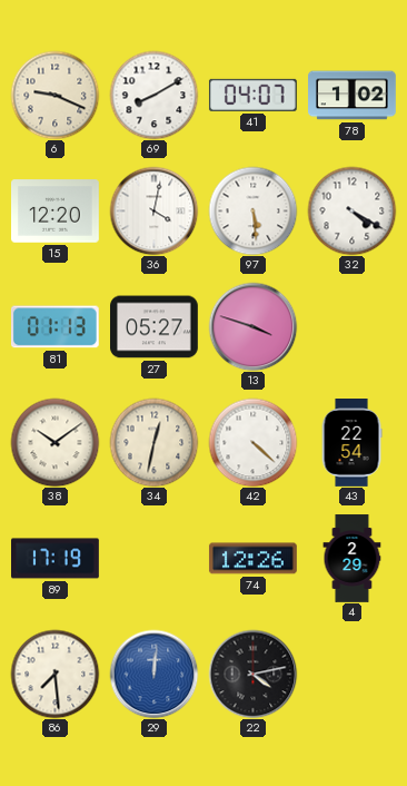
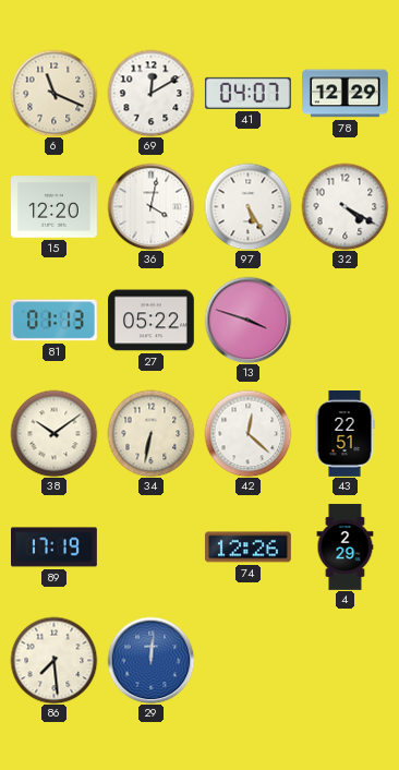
6: 9:19 -> 11:19
69: 8:10 -> 12:10
78: 1:02 -> 12:29
97: 5:29 -> 5:25
27: 05:27 -> 05:22
34: 12:32 -> 6:32
42: 4:22 -> 12:22
43: 22:54 -> 22:51
22: 4:13 -> none
